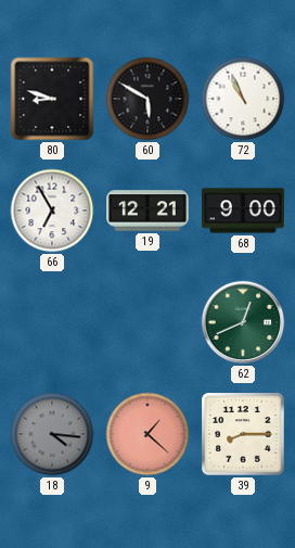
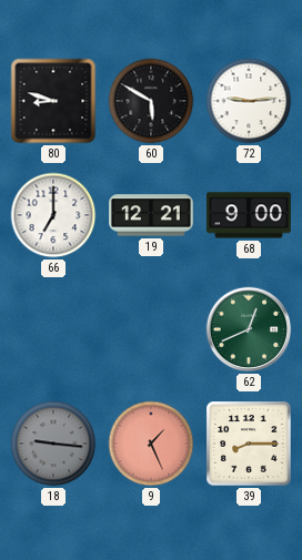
72: 10:56 -> 9:14
66: 6:55 -> 7:00
18: 4:16 -> 9:16
9: 1:22 -> 1:26
